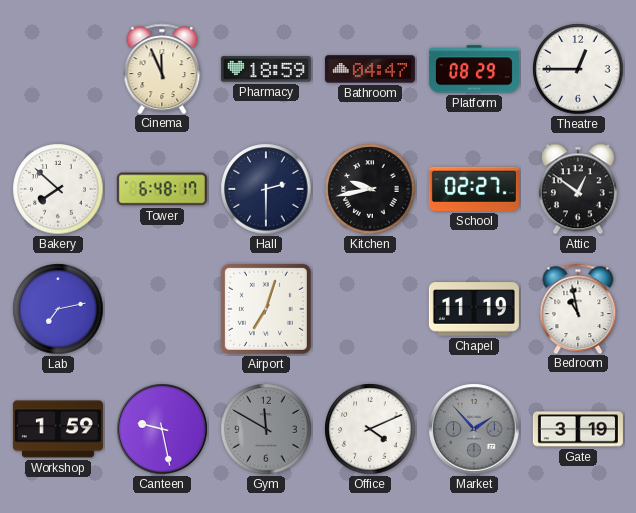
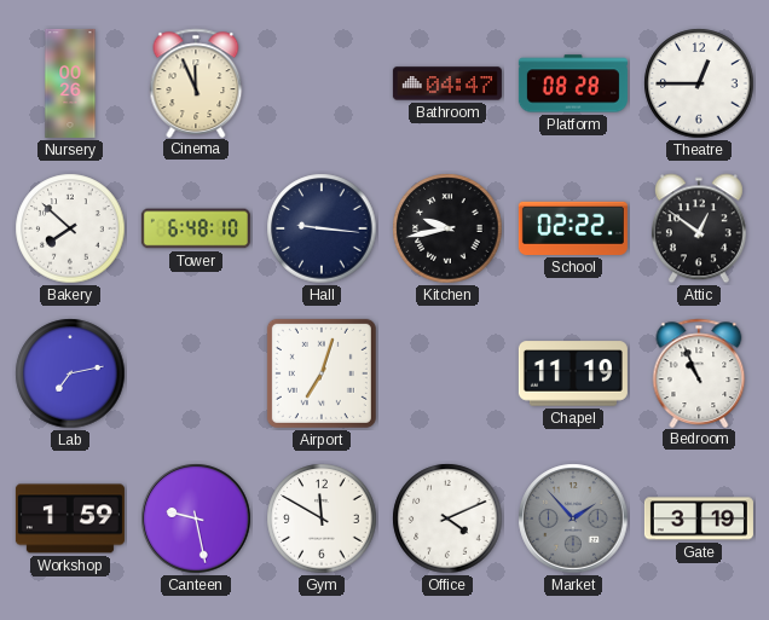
Nursery: none -> 00:26
Pharmacy: 18:59 -> none
Platform: 08:29 -> 08:28
Tower: 6:48:17 -> 6:48:10
Hall: 2:30 -> 9:16
School: 02:27 -> 02:22
Bedroom: 10:58 -> 10:56
Gym dial: grey -> white
